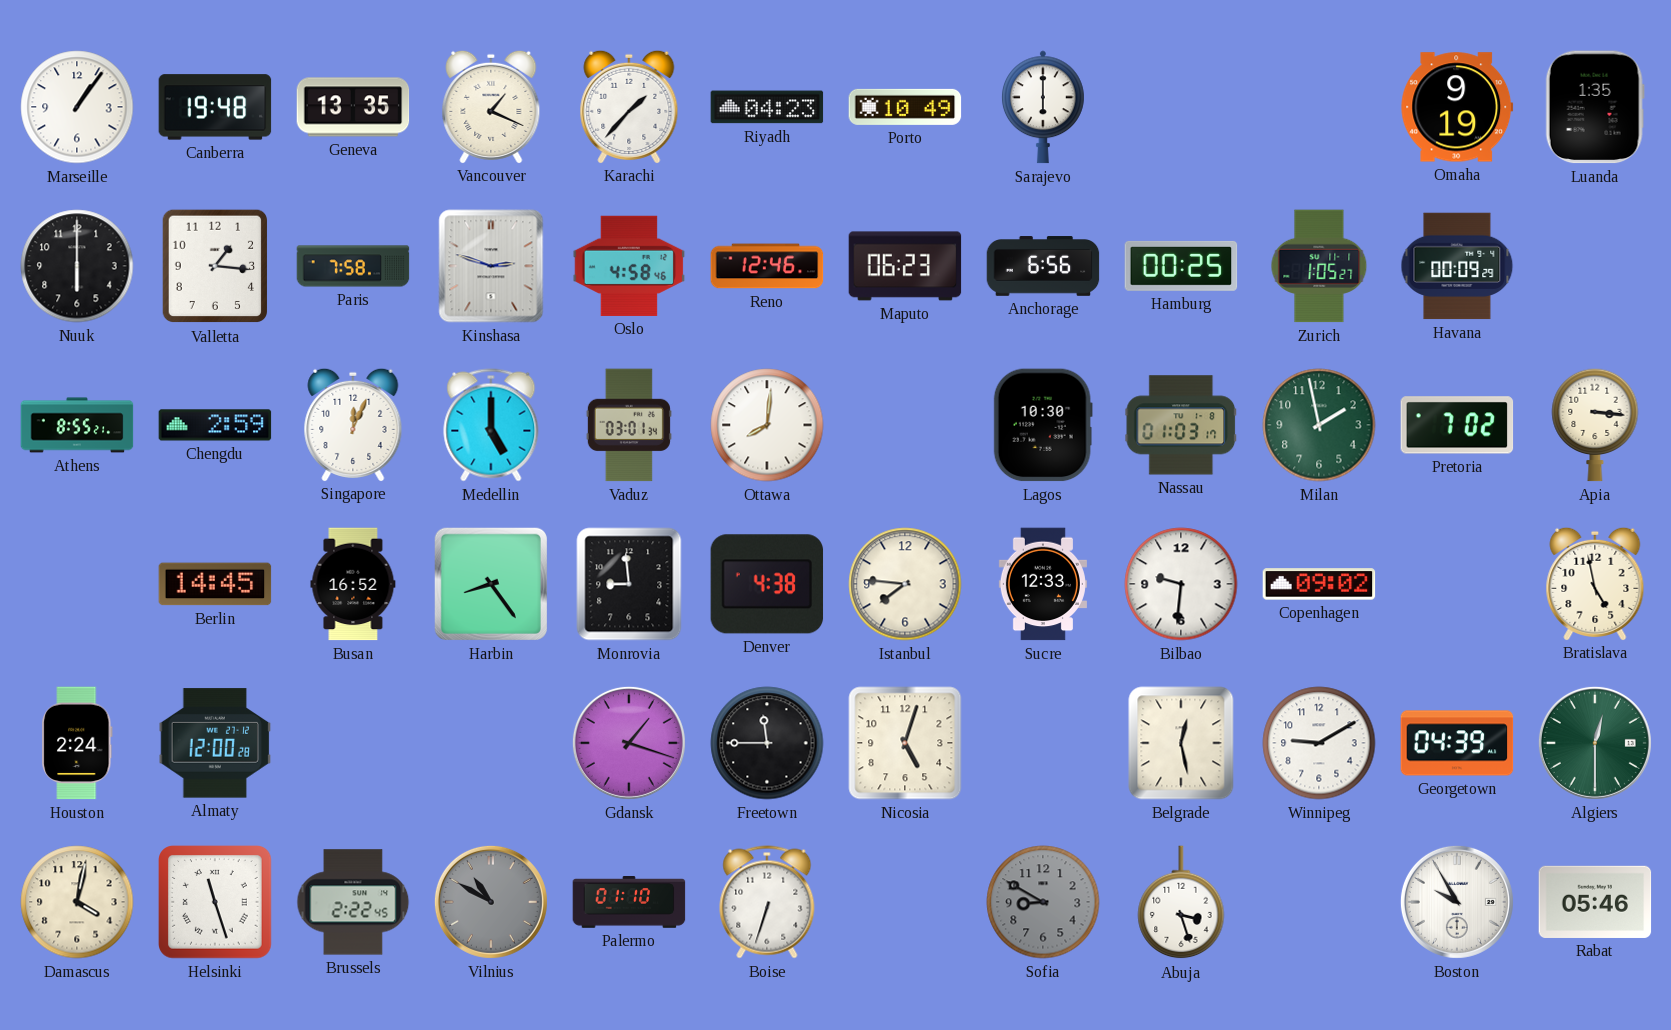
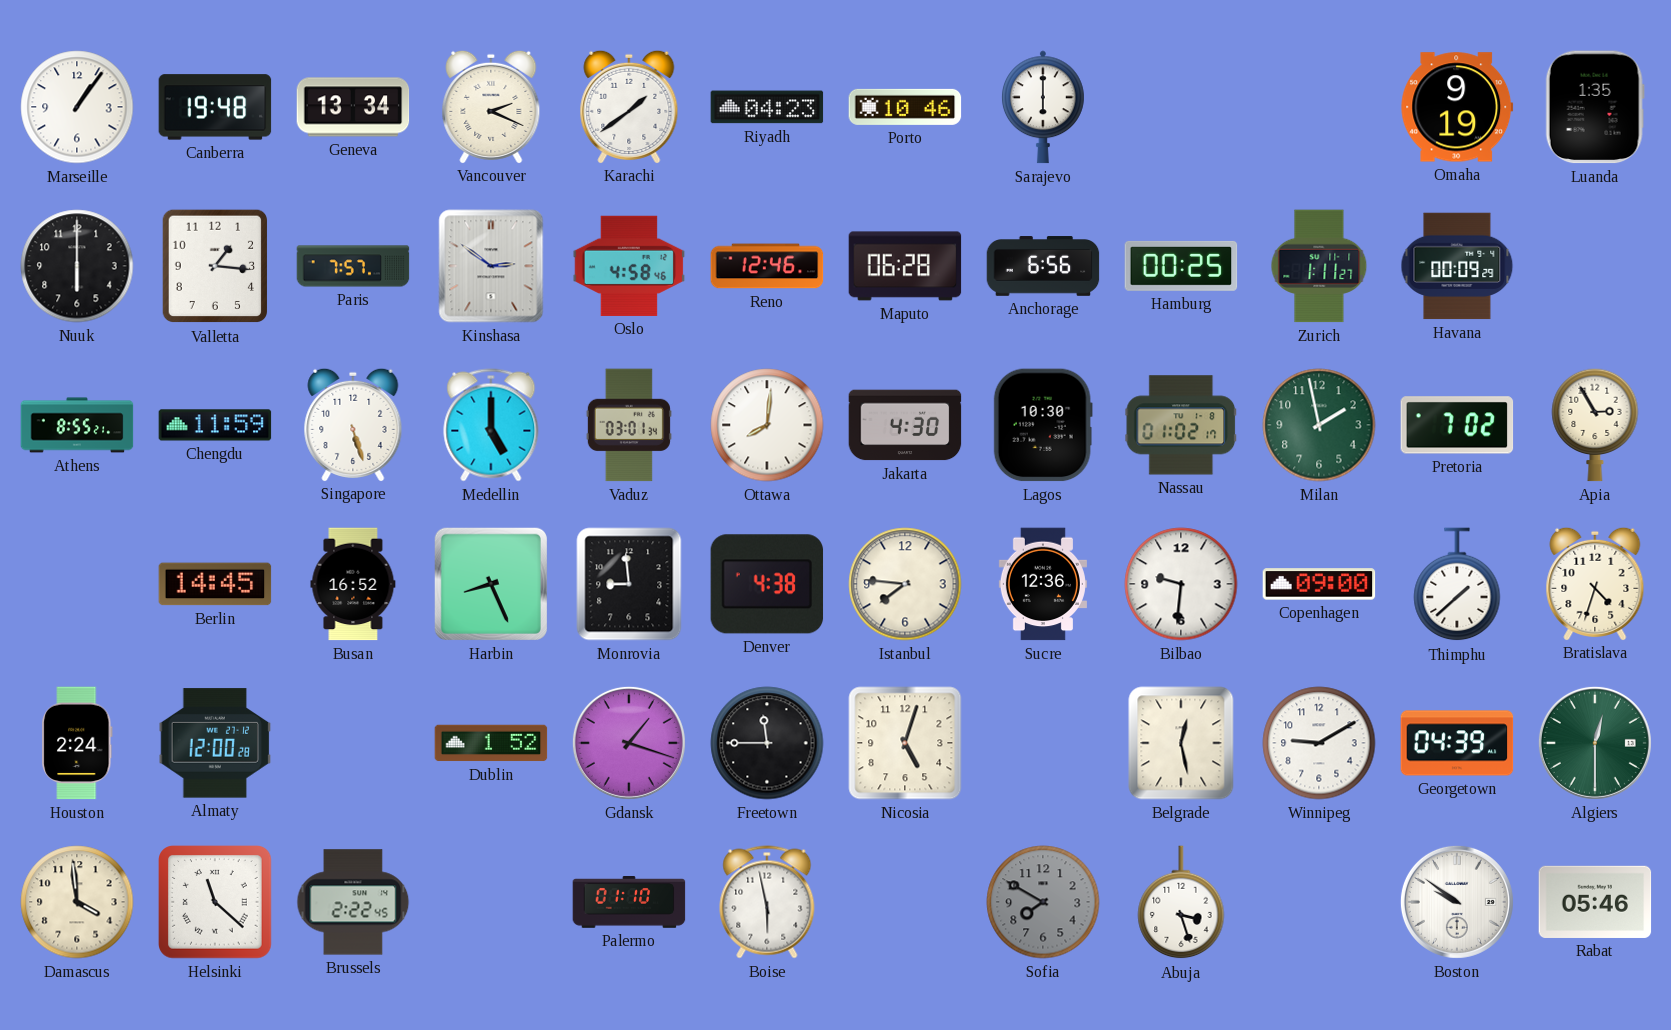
Geneva: 13:35 -> 13:34
Vancouver: 1:19 -> 2:19
Karachi: 1:37 -> 1:39
Porto: 10:49 -> 10:46
Paris: 7:58 -> 7:57
Kinshasa: 2:48 -> 2:51
Maputo: 06:23 -> 06:28
Zurich: 1:05 -> 1:11
Chengdu: 2:59 -> 11:59
Singapore: 12:04 -> 5:27
Jakarta: none -> 4:30
Nassau: 01:03 -> 01:02
Apia: 3:16 -> 2:55
Harbin: 8:24 -> 8:26
Sucre: 12:33 -> 12:36
Copenhagen: 09:02 -> 09:00
Thimphu: none -> 1:38
Bratislava: 4:58 -> 4:33
Dublin: none -> 1:52
Damascus: 4:02 -> 3:59
Helsinki: 11:27 -> 11:22
Vilnius: 10:50 -> none
Boise: 6:33 -> 5:58
Sofia: 8:50 -> 7:50
Boston: 9:55 -> 9:51
